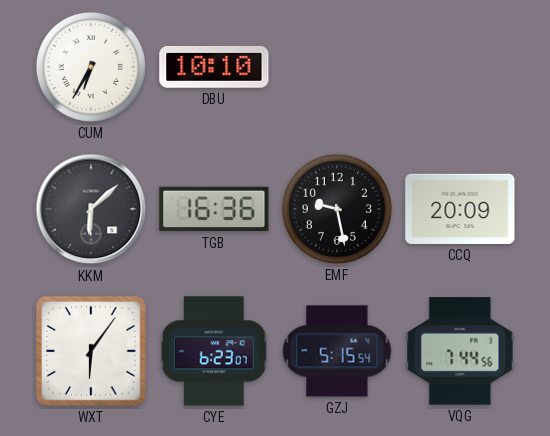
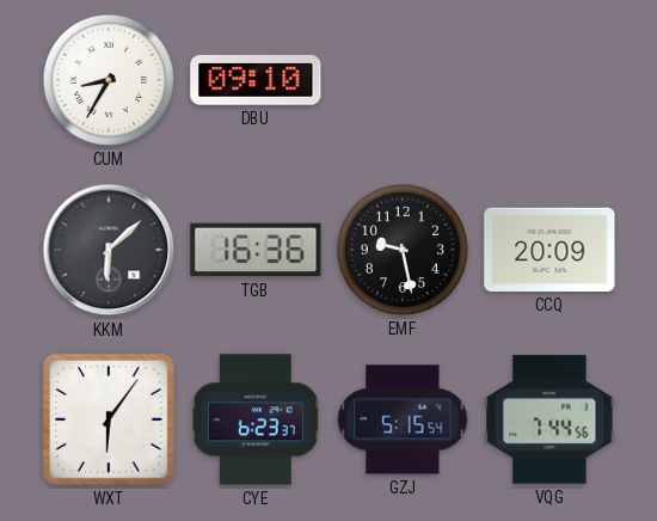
CUM: 6:35 -> 8:35
DBU: 10:10 -> 09:10
CYE: 6:23:07 -> 6:23:37
